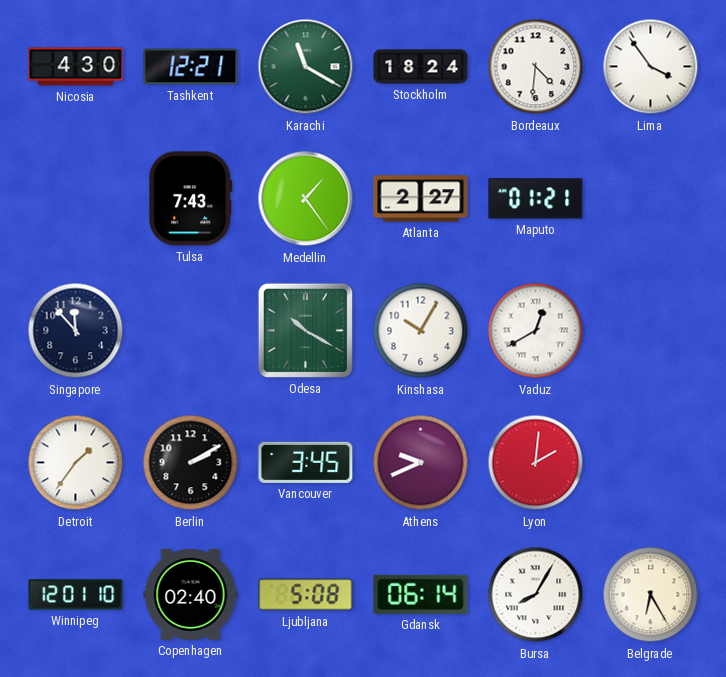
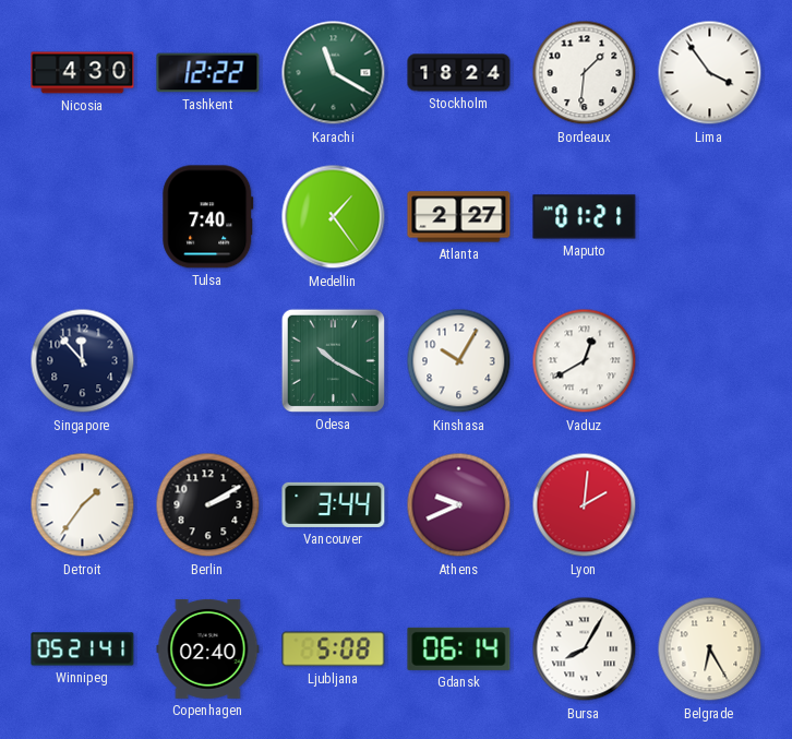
Tashkent: 12:21 -> 12:22
Bordeaux: 4:31 -> 1:31
Tulsa: 7:43 -> 7:40
Vancouver: 3:45 -> 3:44
Winnipeg: 12:01 -> 05:21
